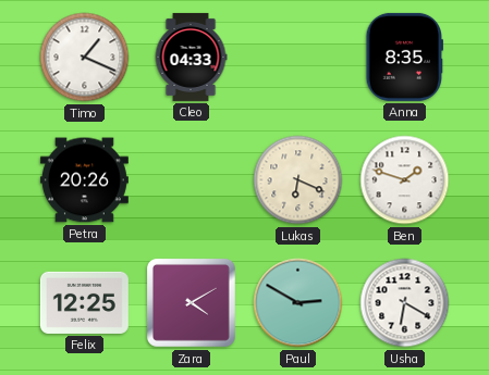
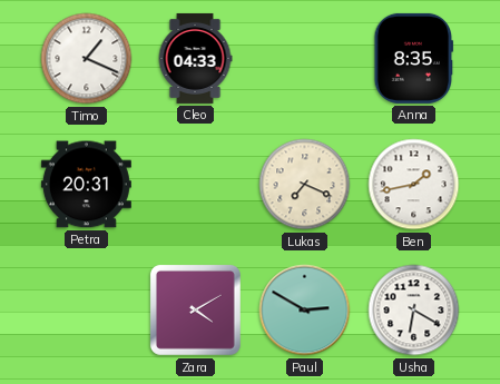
Petra: 20:26 -> 20:31
Lukas: 6:19 -> 7:19
Ben: 1:48 -> 1:43
Felix: 12:25 -> none
